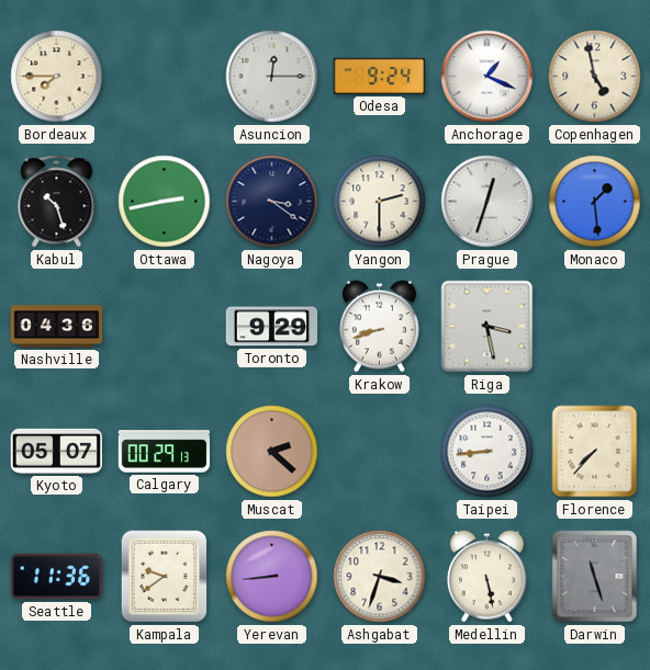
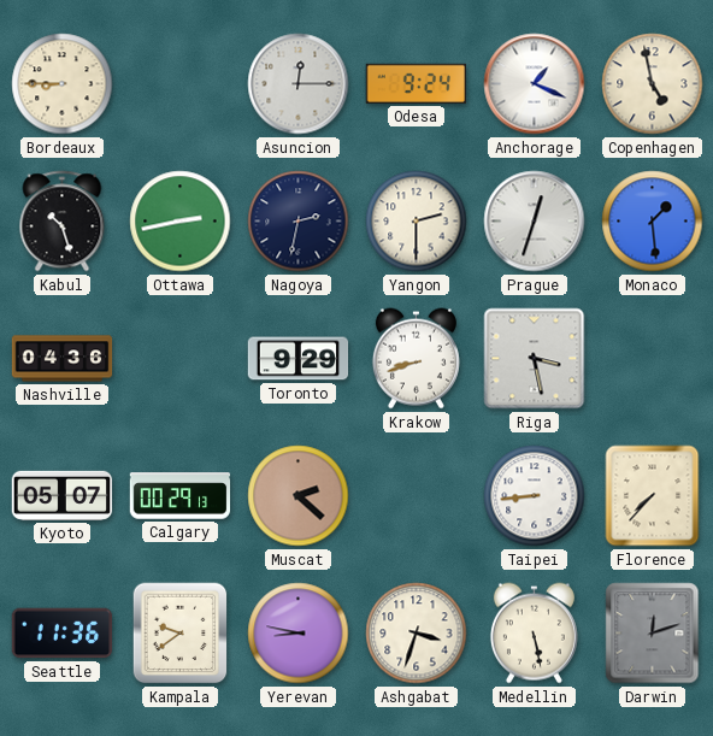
Bordeaux: 7:45 -> 8:45
Nagoya: 3:21 -> 2:32
Yerevan: 8:44 -> 8:47
Darwin: 11:27 -> 12:12
